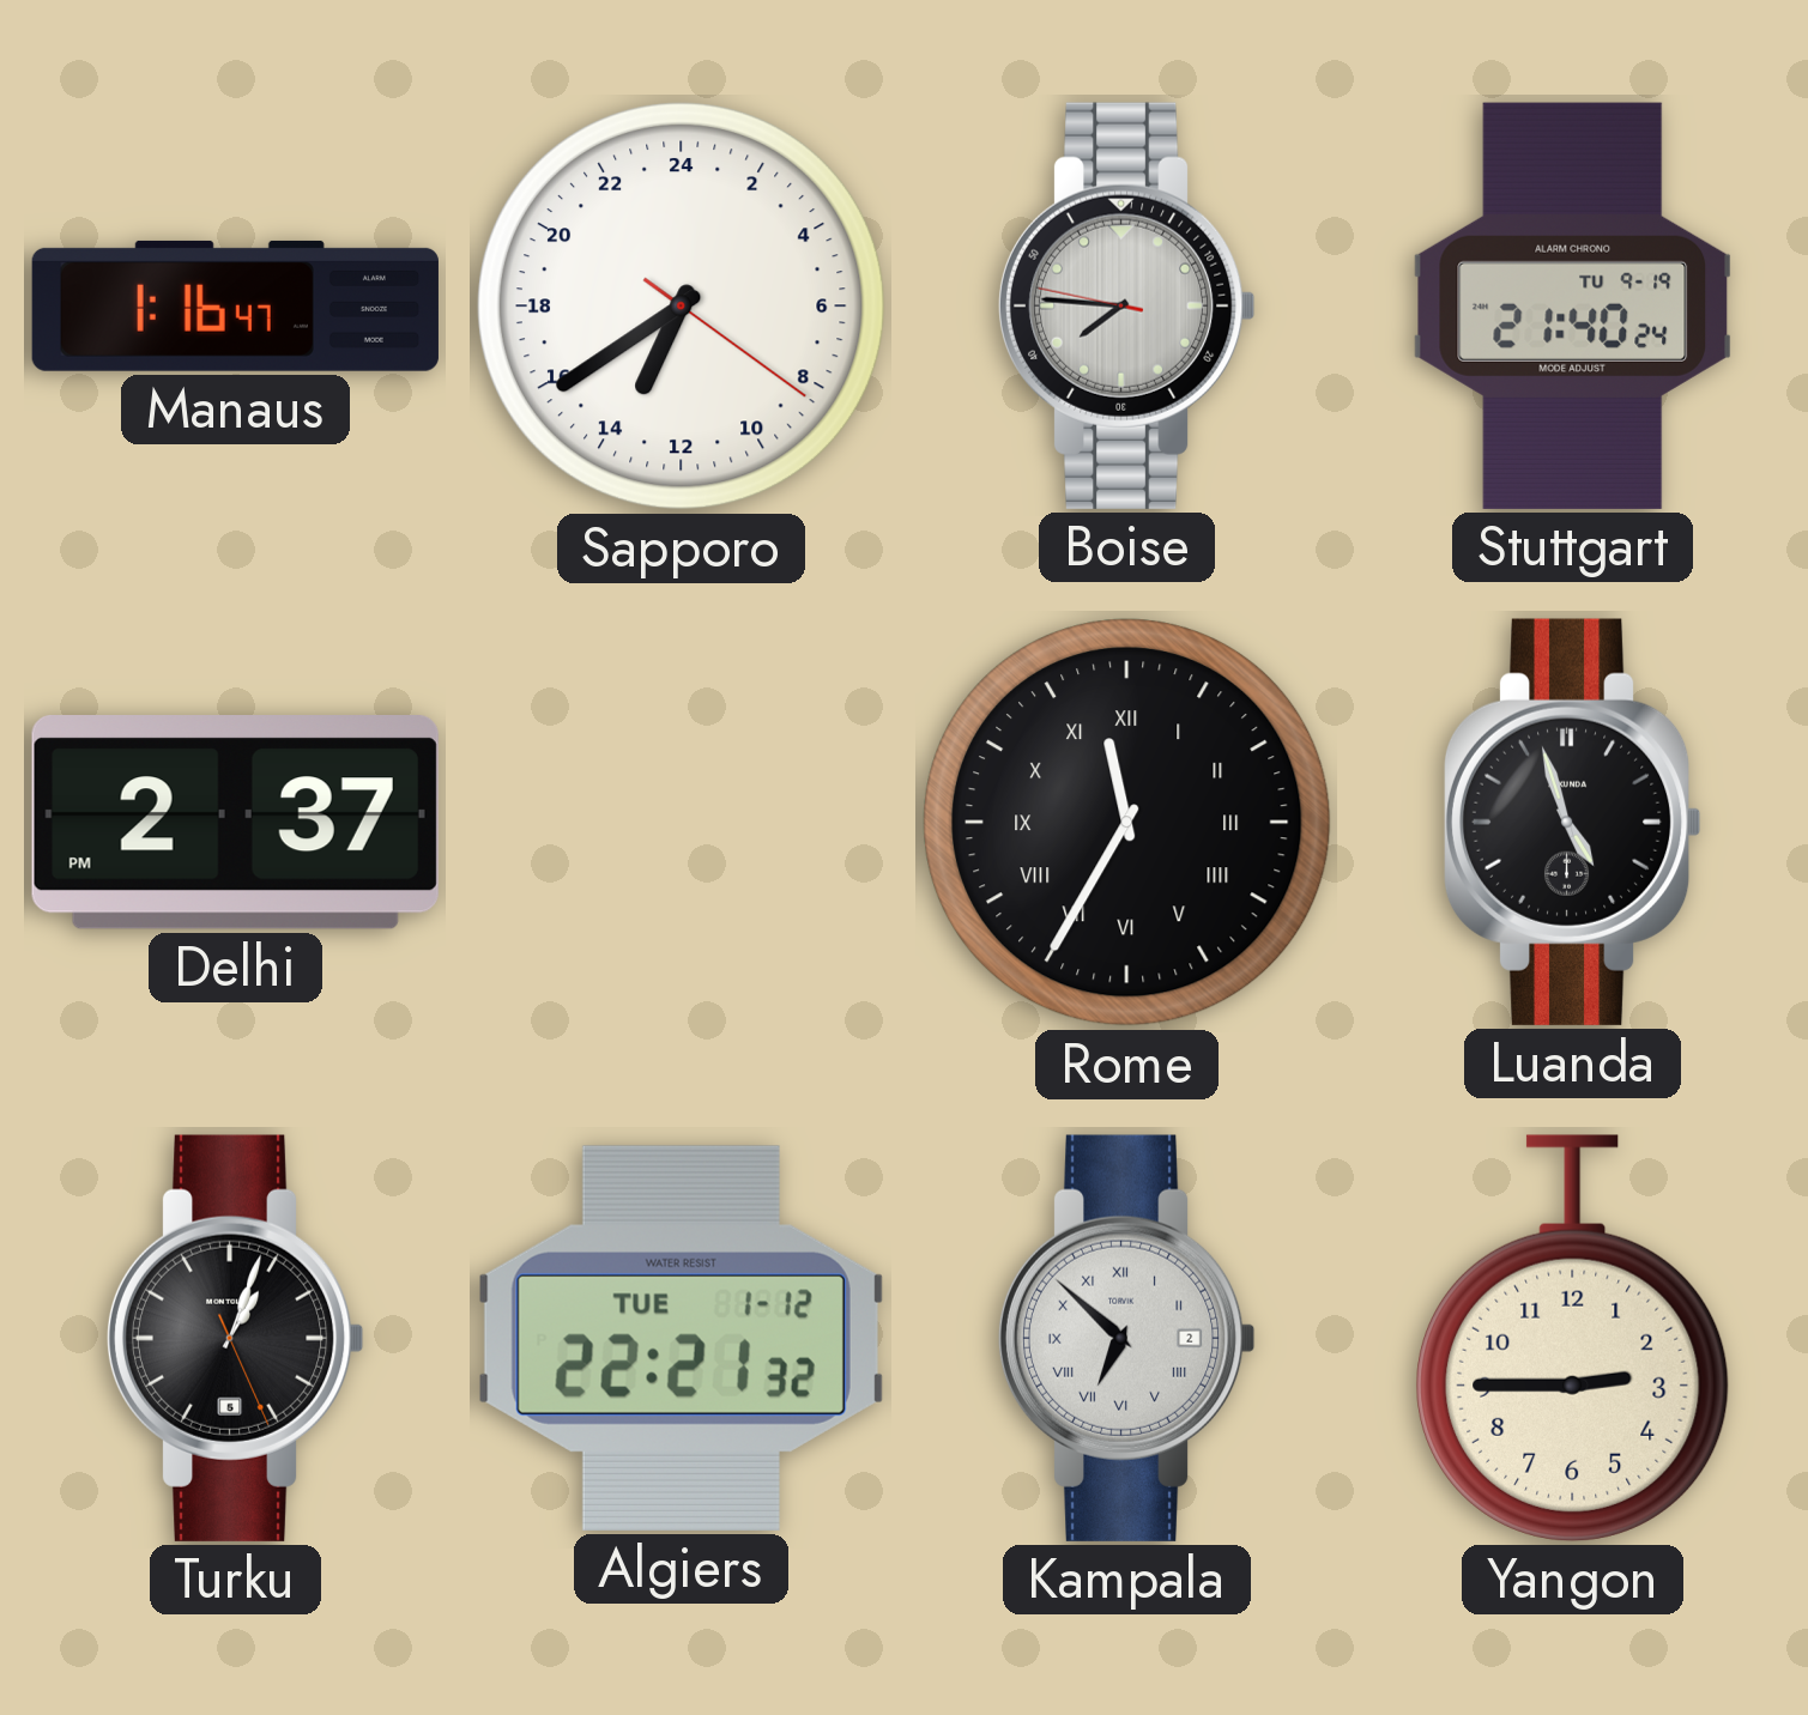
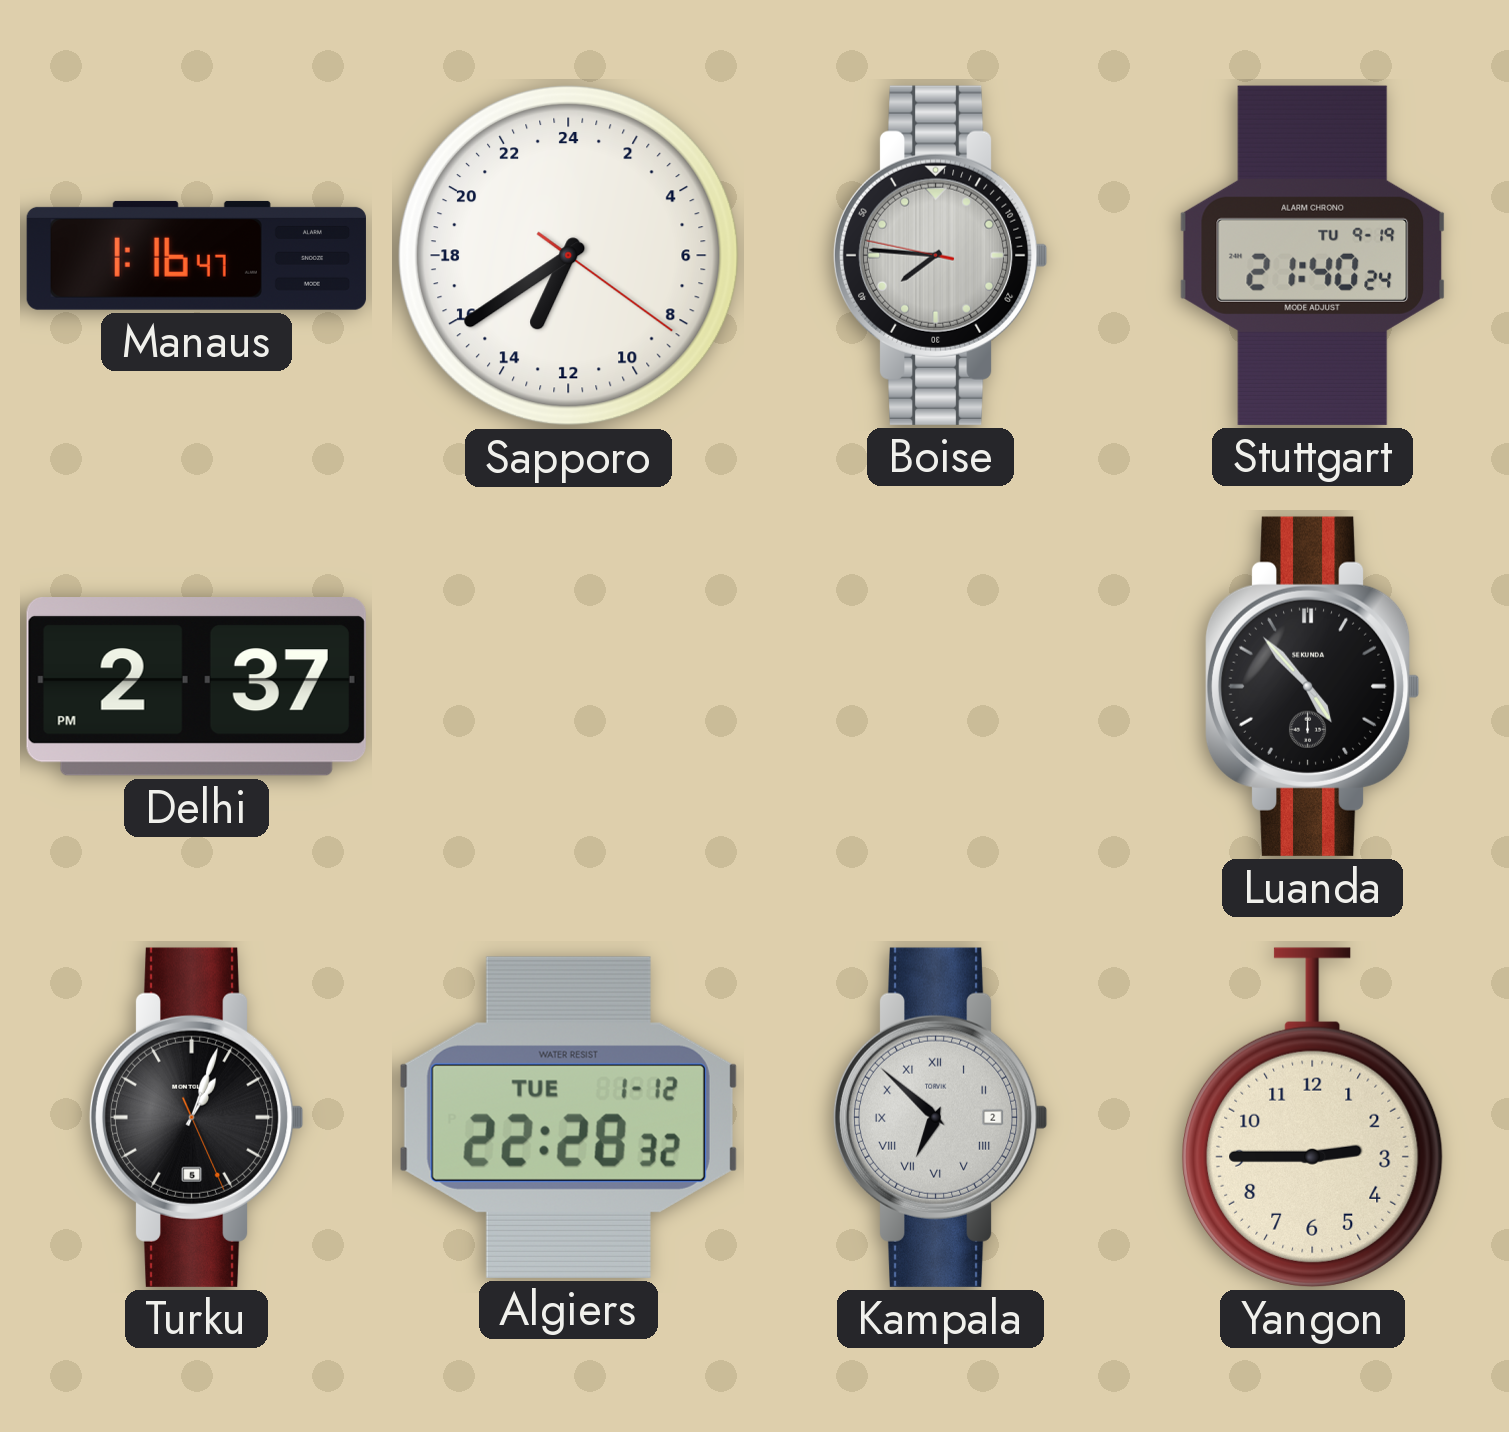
Rome: 11:35 -> none
Luanda: 4:57 -> 4:53
Algiers: 22:21 -> 22:28
